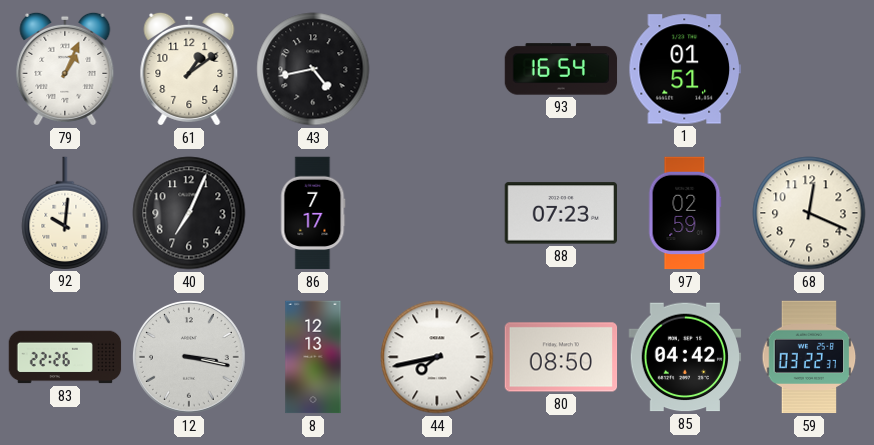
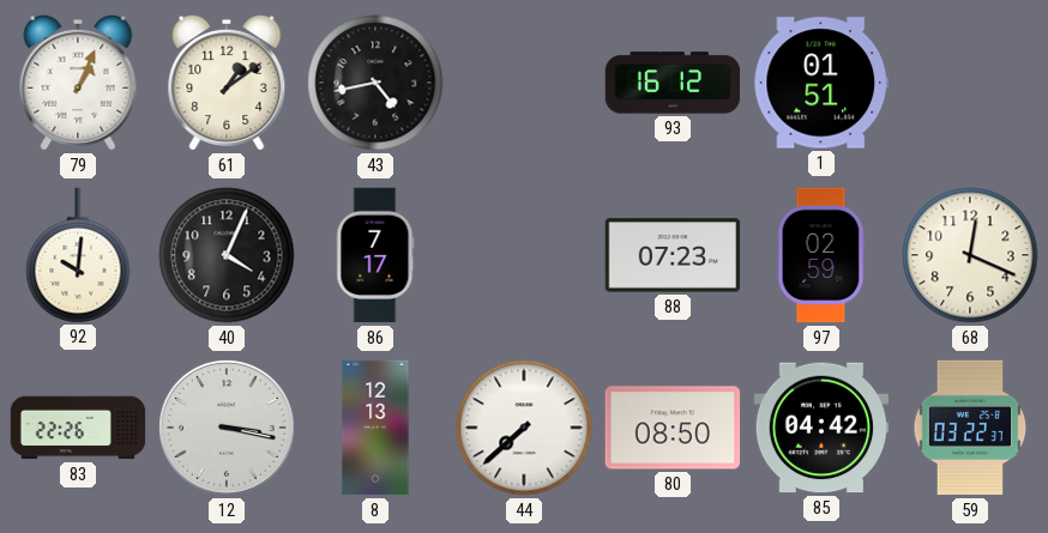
93: 16:54 -> 16:12
40: 7:04 -> 4:04
44: 7:43 -> 7:38
